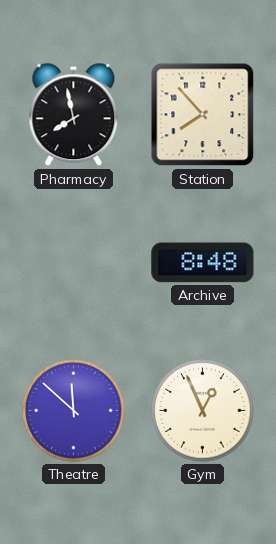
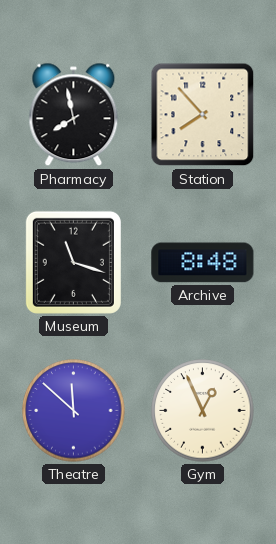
Museum: none -> 11:18
